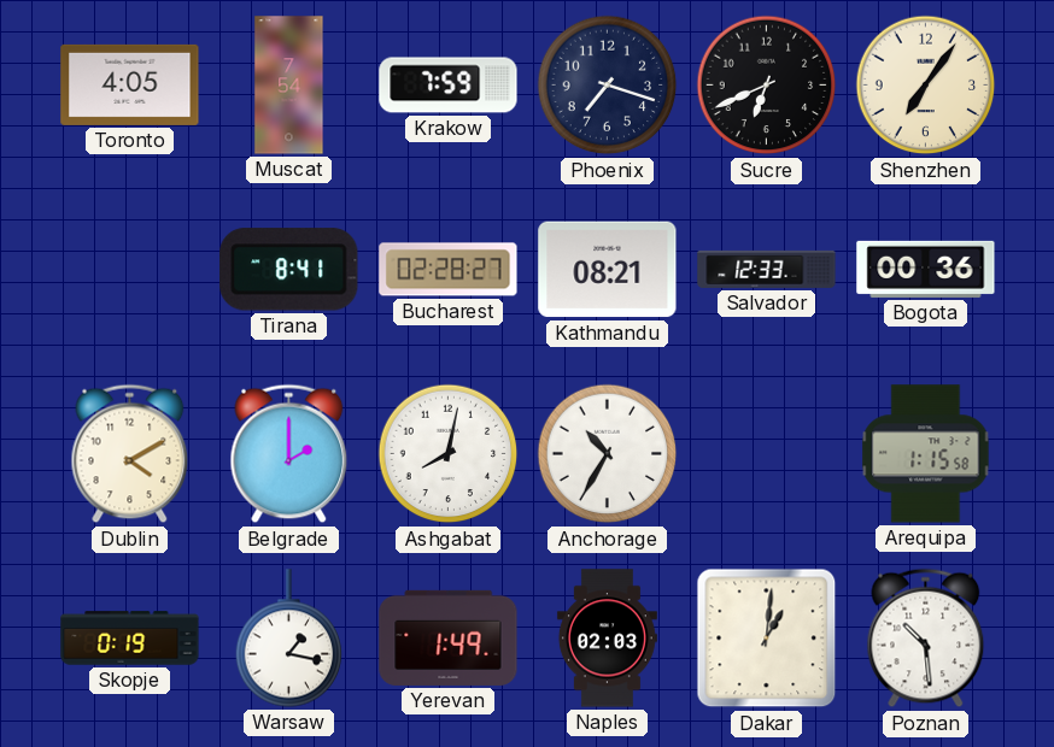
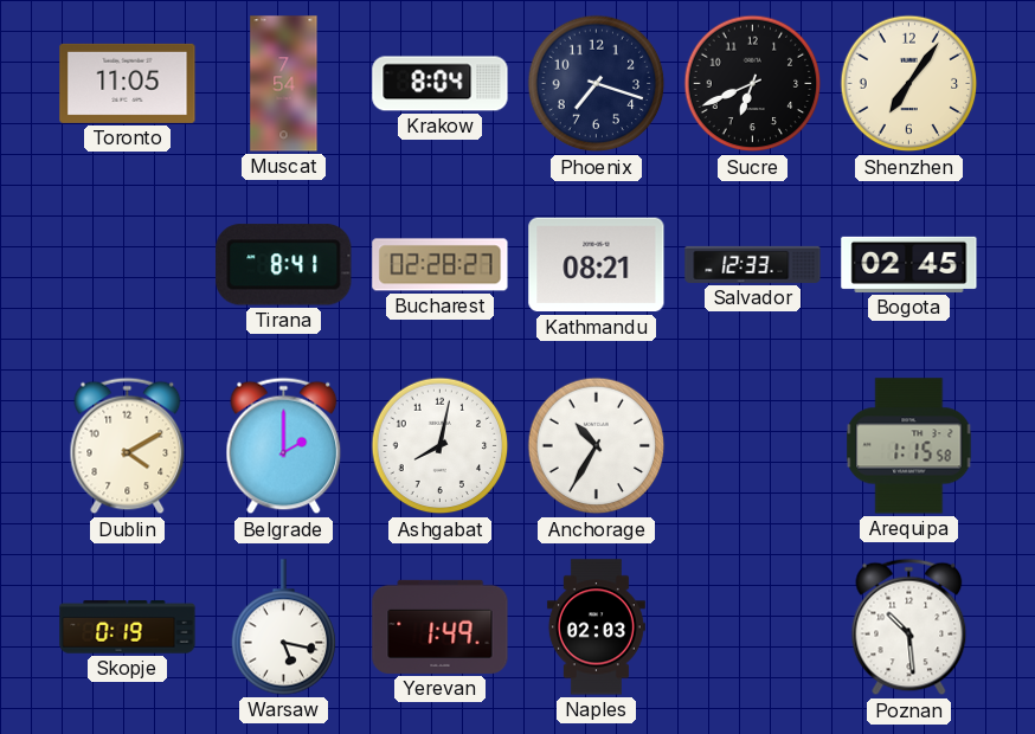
Toronto: 4:05 -> 11:05
Krakow: 7:59 -> 8:04
Bogota: 00:36 -> 02:45
Warsaw: 1:17 -> 5:17
Dakar: 1:01 -> none
